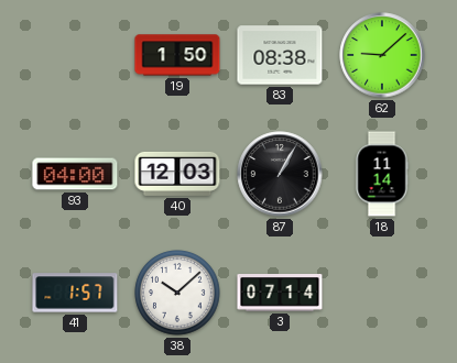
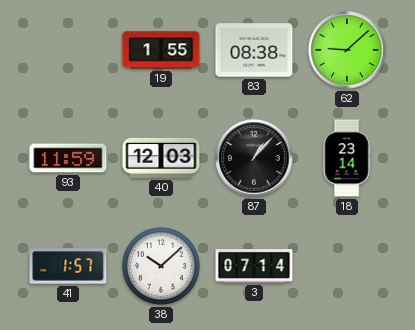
19: 1:50 -> 1:55
93: 04:00 -> 11:59
87: 1:05 -> 1:07
18: 11:14 -> 23:14
